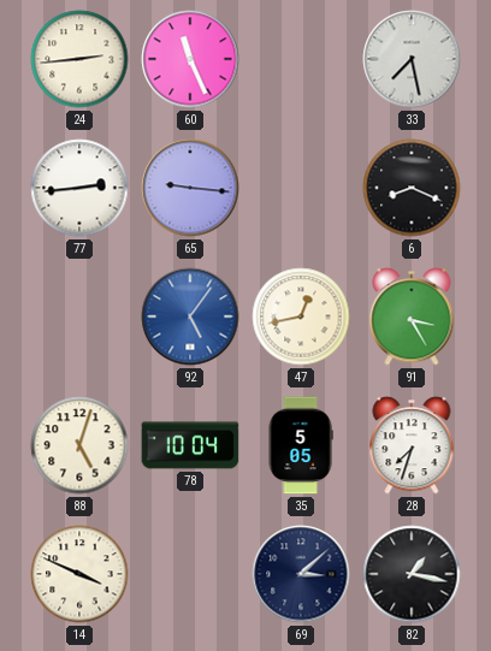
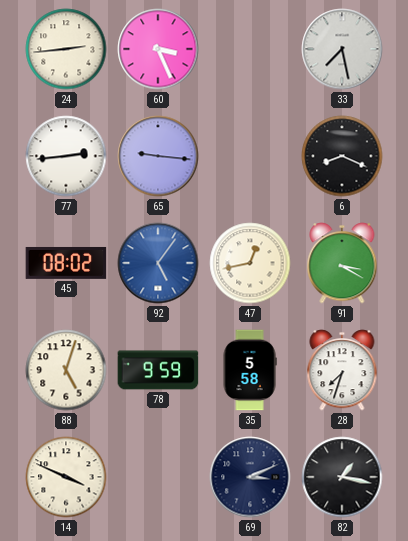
60: 11:26 -> 3:26
45: none -> 08:02
91: 3:25 -> 3:20
78: 10:04 -> 9:59
35: 5:05 -> 5:58
69: 3:08 -> 3:11
